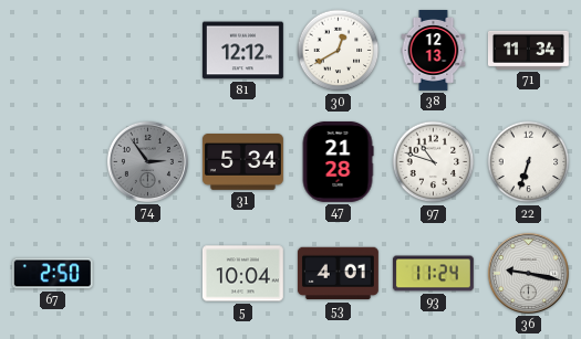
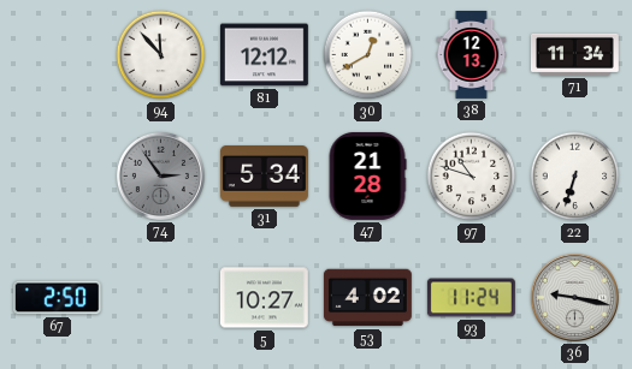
94: none -> 11:53
5: 10:04 -> 10:27
53: 4:01 -> 4:02
